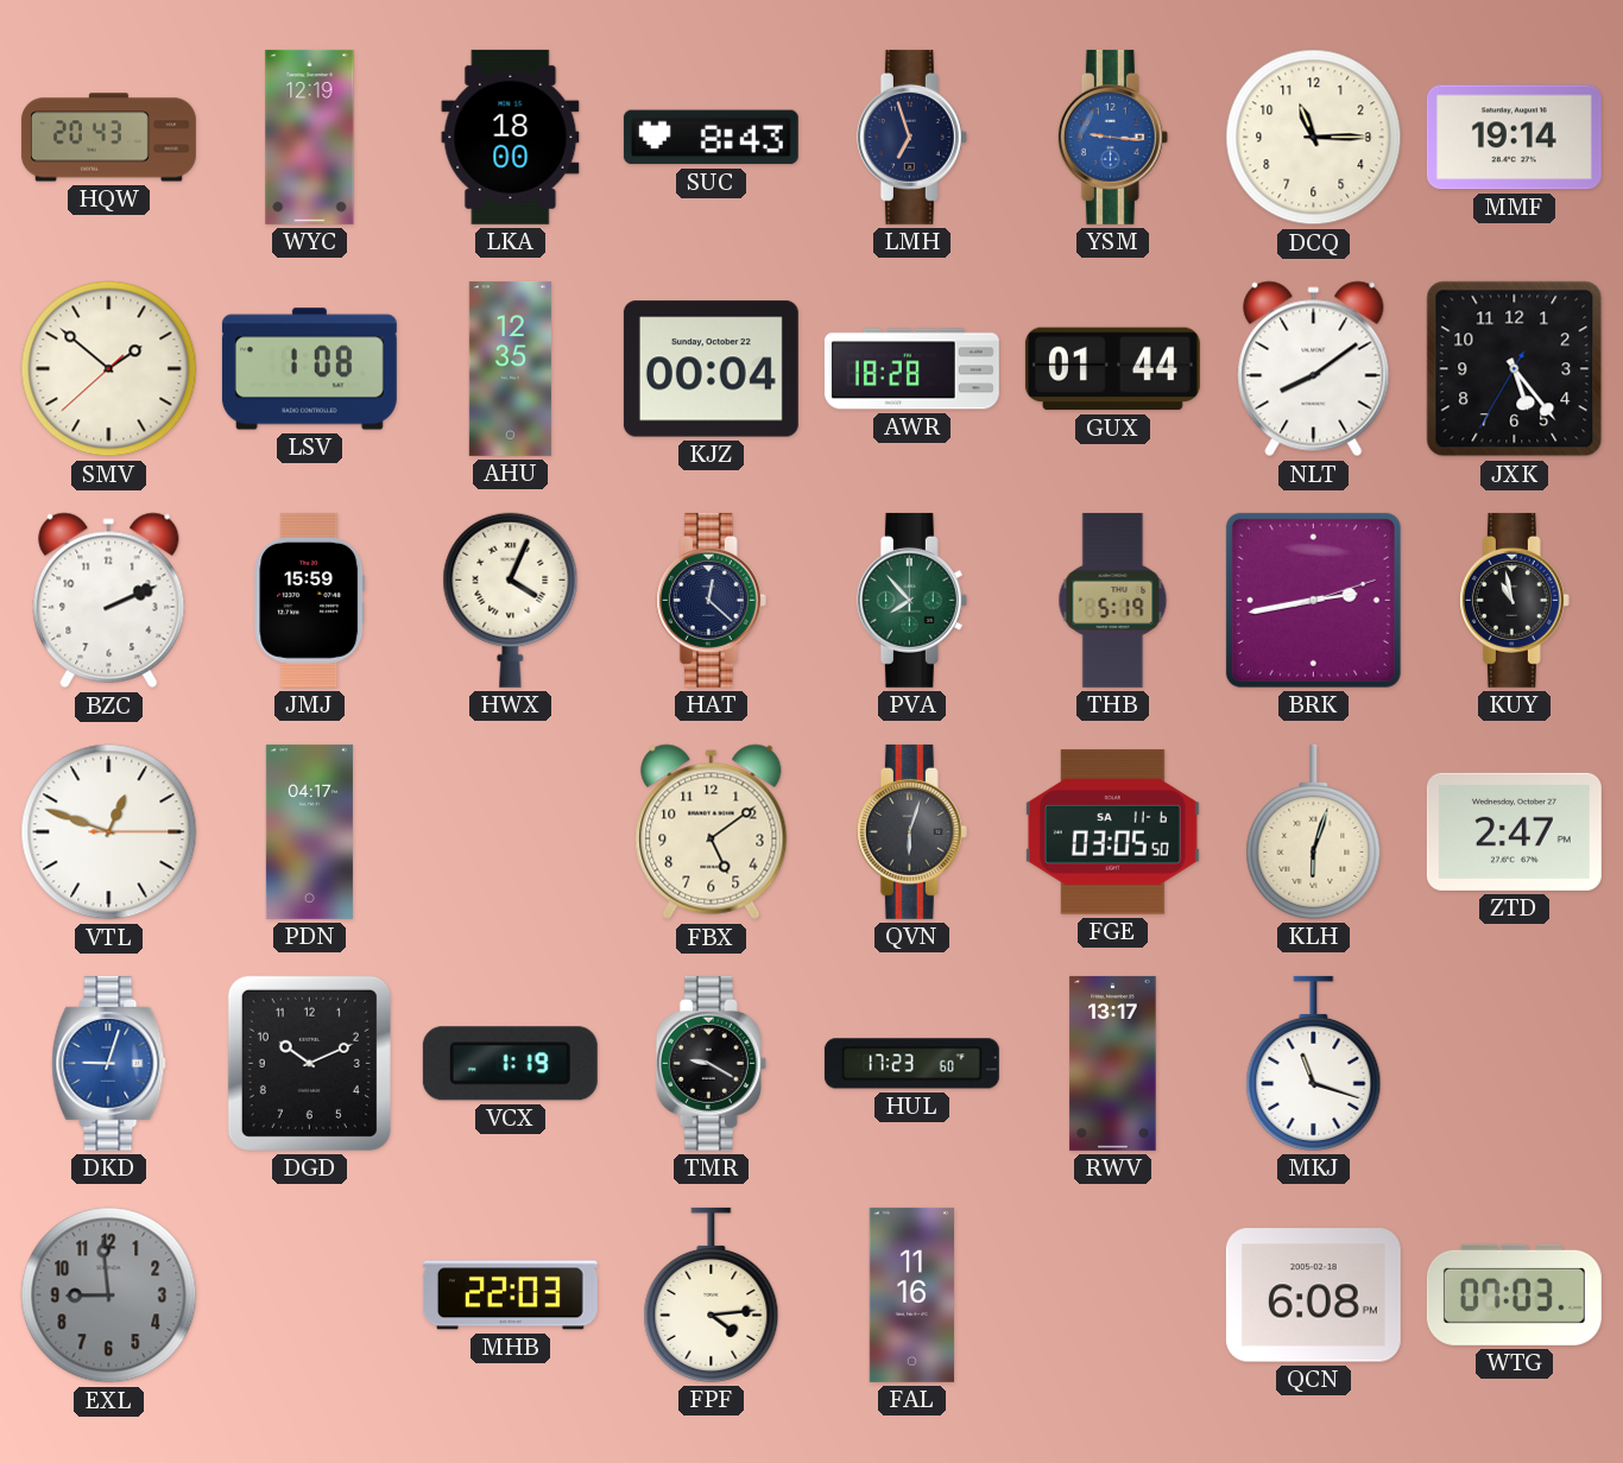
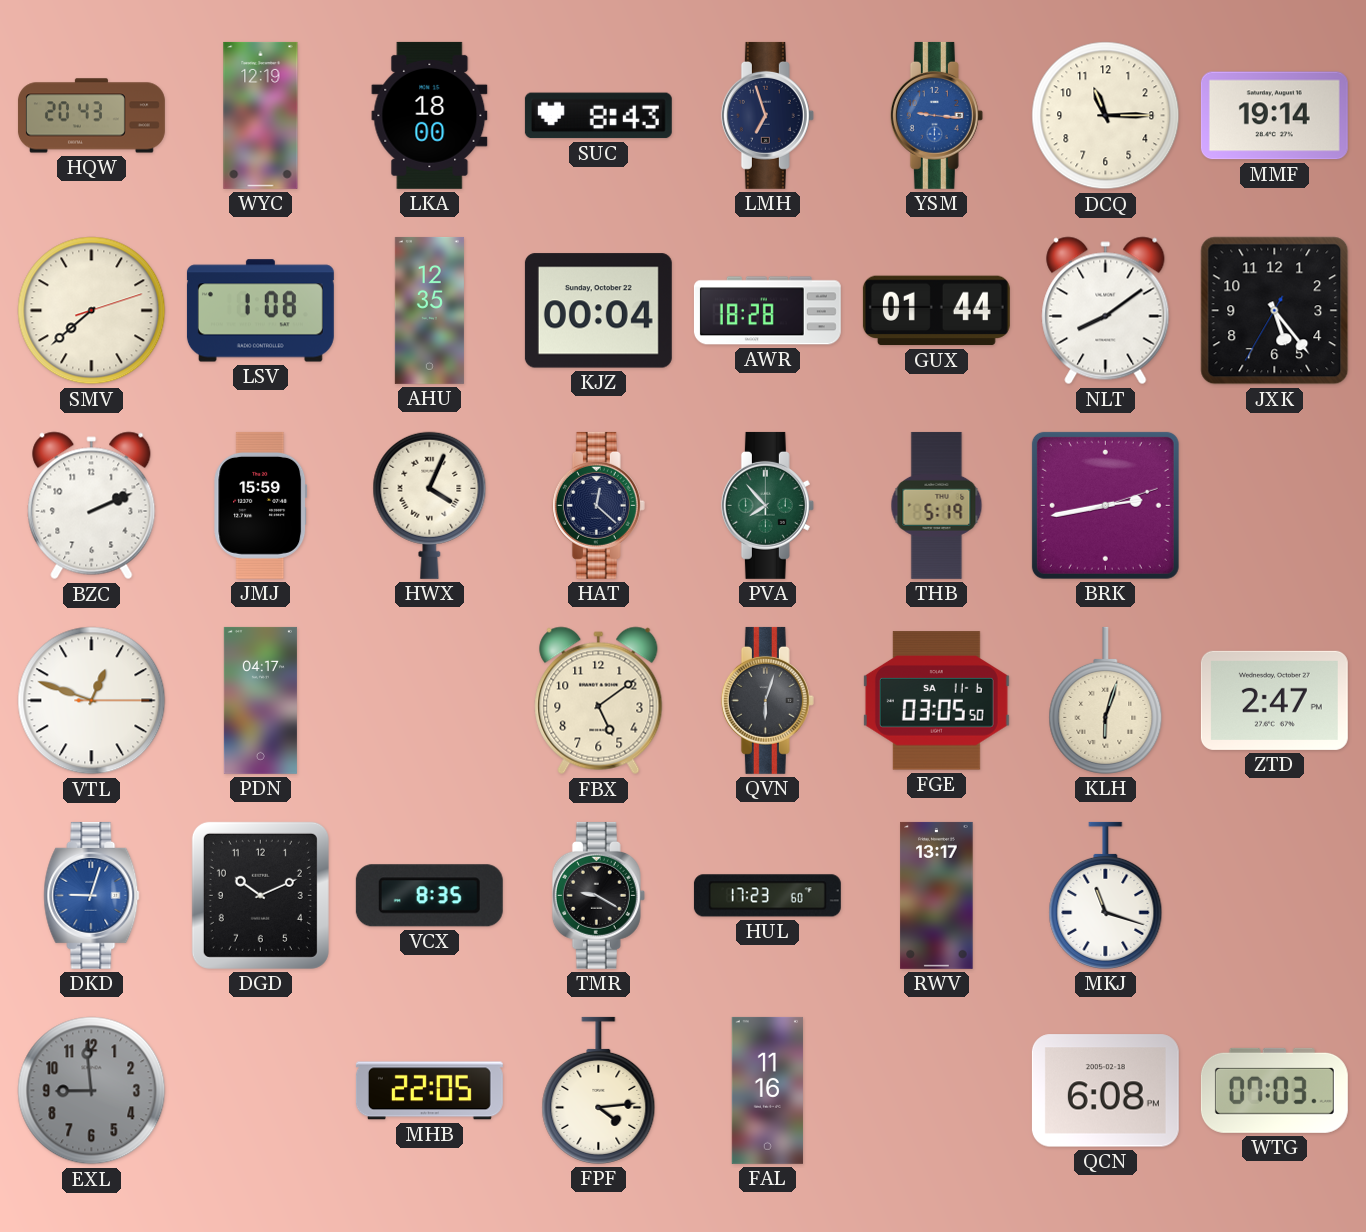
SMV: 1:51 -> 7:38
KUY: 10:58 -> none
VCX: 1:19 -> 8:35
MHB: 22:03 -> 22:05
